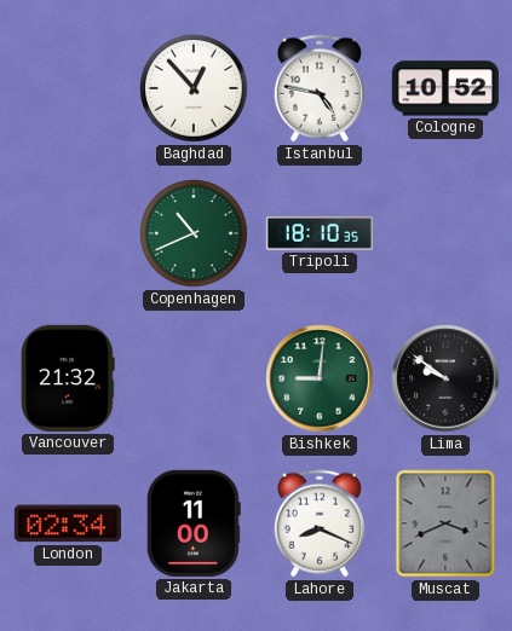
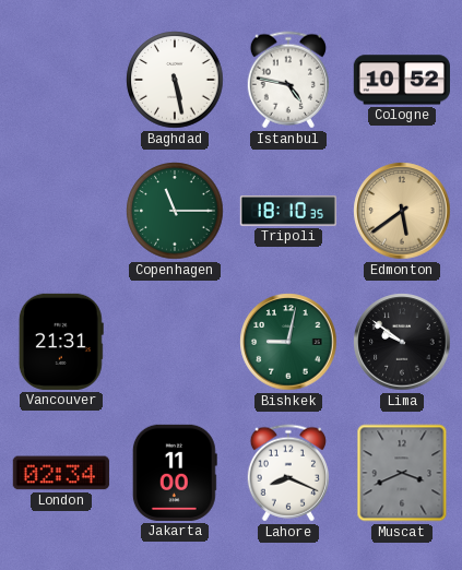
Baghdad: 12:53 -> 5:28
Copenhagen: 10:41 -> 11:15
Edmonton: none -> 5:39
Vancouver: 21:32 -> 21:31
Bishkek: 9:01 -> 9:02
